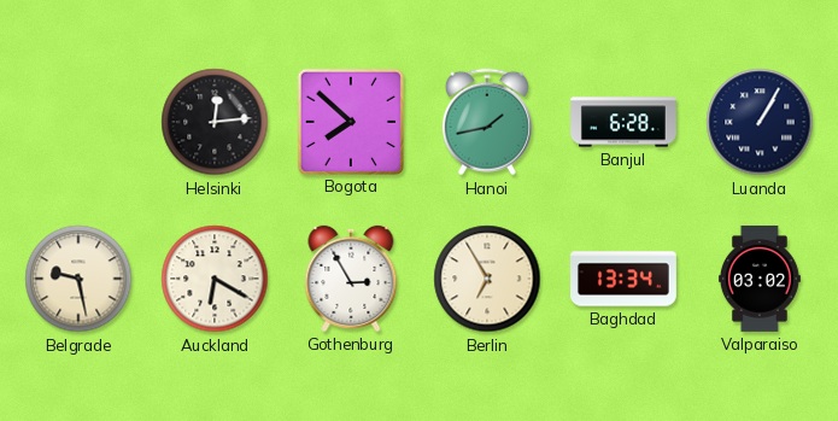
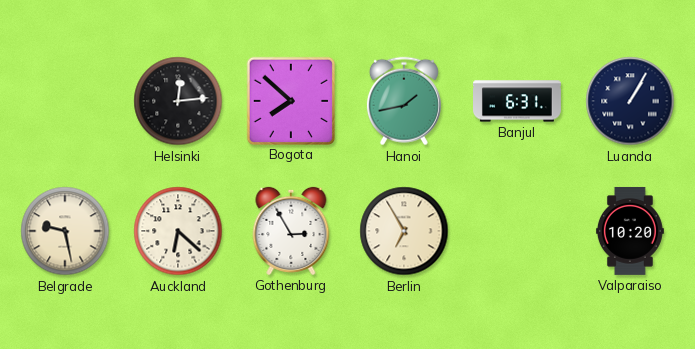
Banjul: 6:28 -> 6:31
Auckland: 6:20 -> 6:22
Baghdad: 13:34 -> none
Valparaiso: 03:02 -> 10:20
